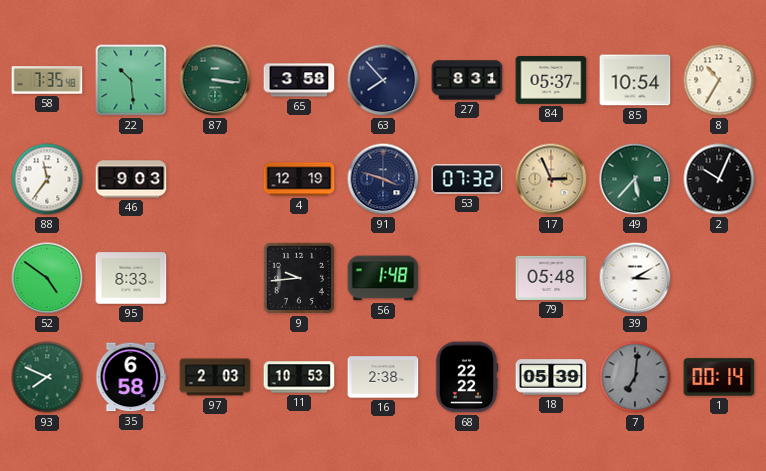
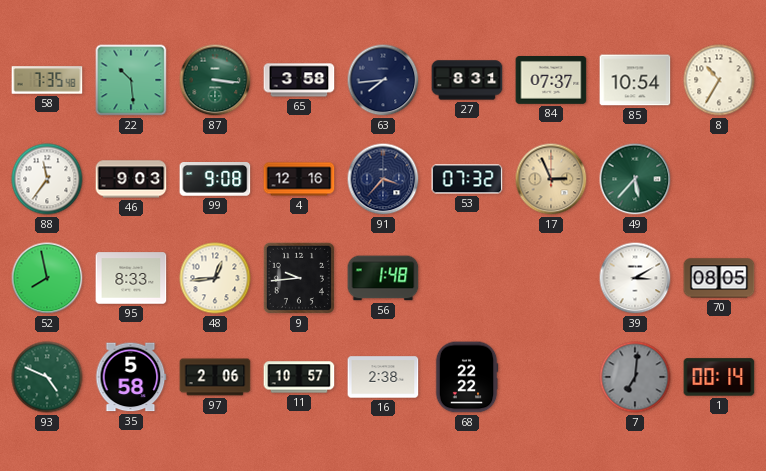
63: 7:53 -> 7:44
84: 05:37 -> 07:37
99: none -> 9:08
4: 12:19 -> 12:16
91: 3:48 -> 3:37
2: 10:04 -> none
52: 4:51 -> 7:58
48: none -> 12:44
79: 05:48 -> none
70: none -> 08:05
93: 7:49 -> 4:49
35: 6:58 -> 5:58
97: 2:03 -> 2:06
11: 10:53 -> 10:57
18: 05:39 -> none
